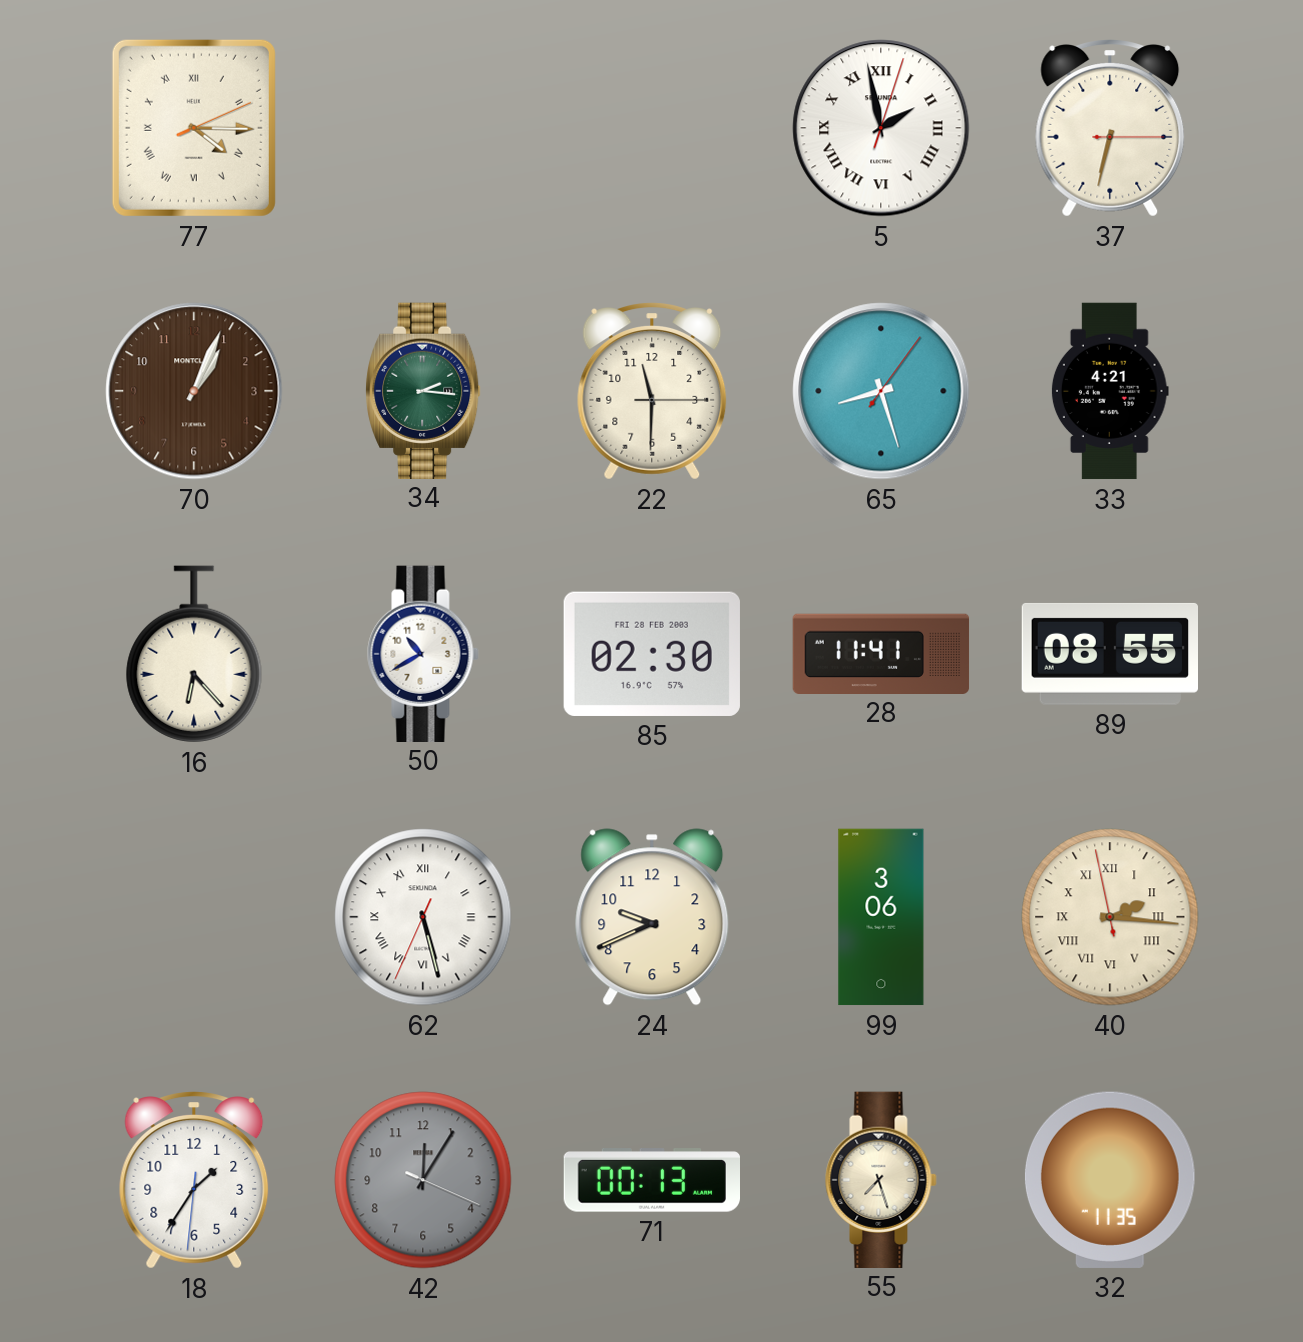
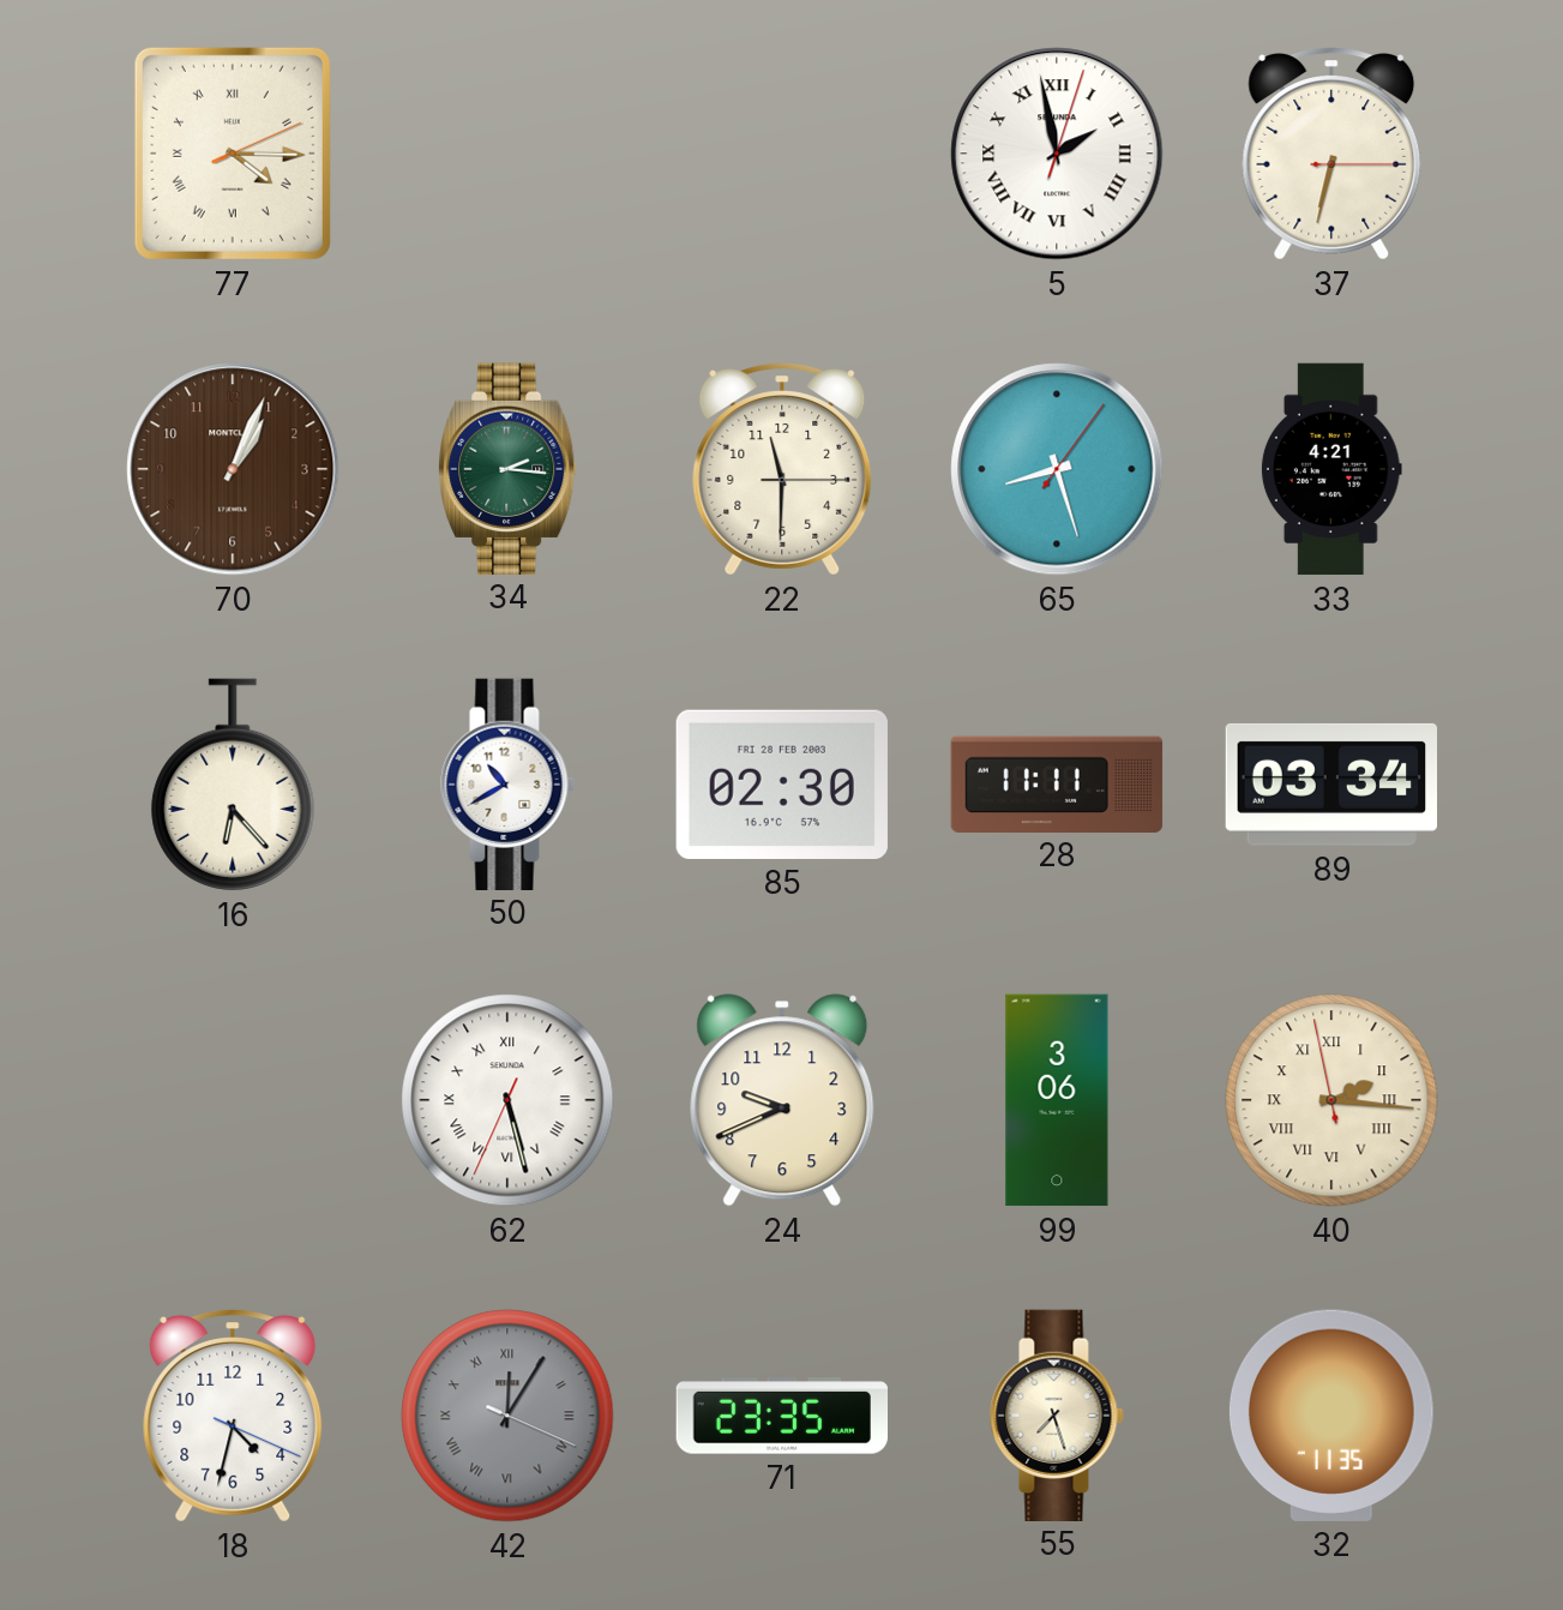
28: 11:41 -> 11:11
89: 08:55 -> 03:34
18: 1:35 -> 4:32
42 numerals: Arabic -> Roman
71: 00:13 -> 23:35
